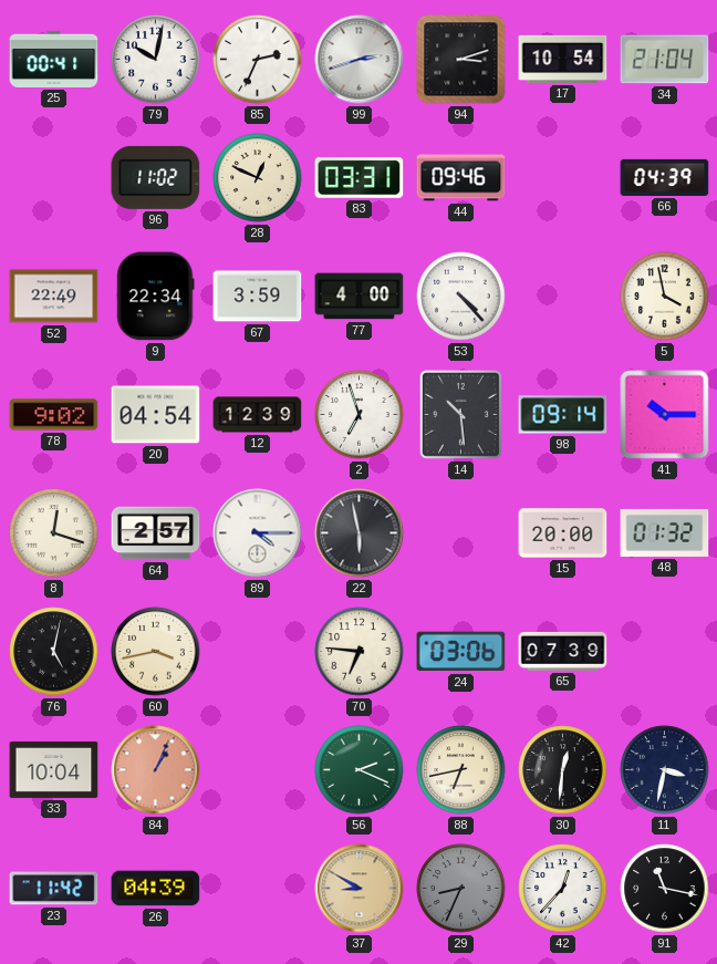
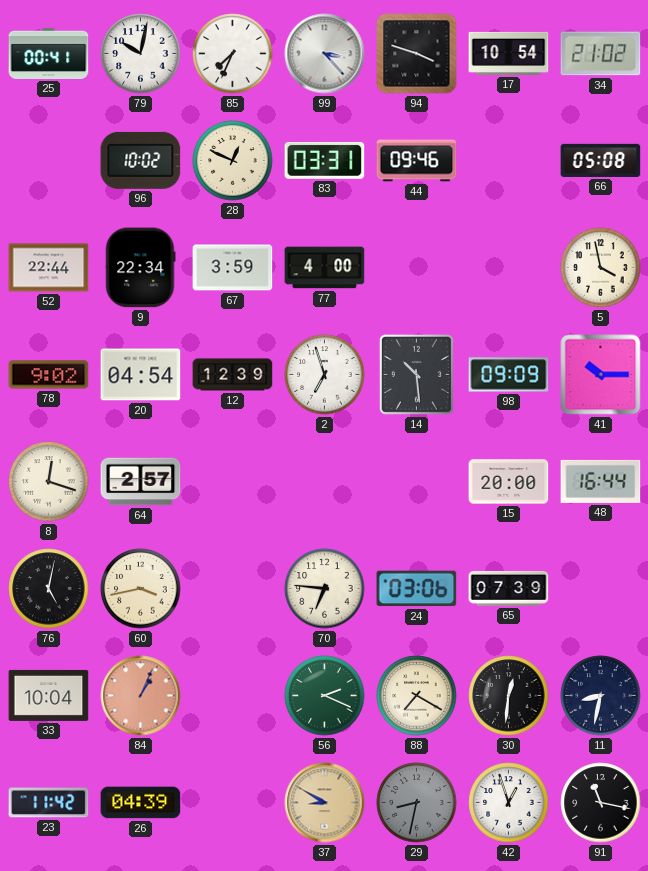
85: 2:34 -> 7:34
99: 2:42 -> 3:23
94: 3:12 -> 3:48
34: 21:04 -> 21:02
96: 11:02 -> 10:02
66: 04:39 -> 05:08
52: 22:49 -> 22:44
53: 4:23 -> none
98: 09:14 -> 09:09
89: 4:15 -> none
22: 5:58 -> none
48: 01:32 -> 16:44
88: 6:43 -> 7:20
11: 3:32 -> 8:32
29: 8:34 -> 8:32
42: 12:37 -> 12:57
